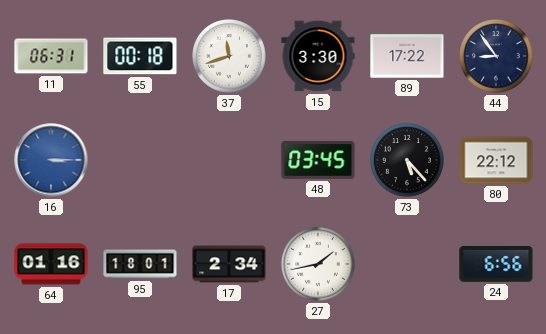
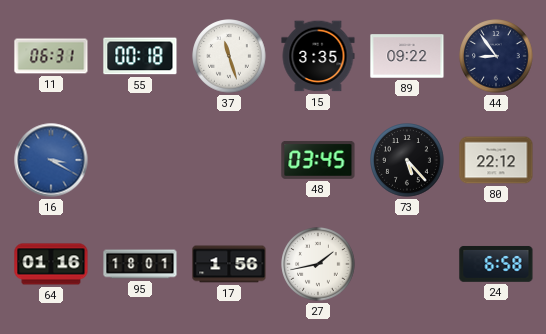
37: 11:42 -> 11:27
15: 3:30 -> 3:35
89: 17:22 -> 09:22
16: 3:15 -> 3:20
17: 2:34 -> 1:56
24: 6:56 -> 6:58
